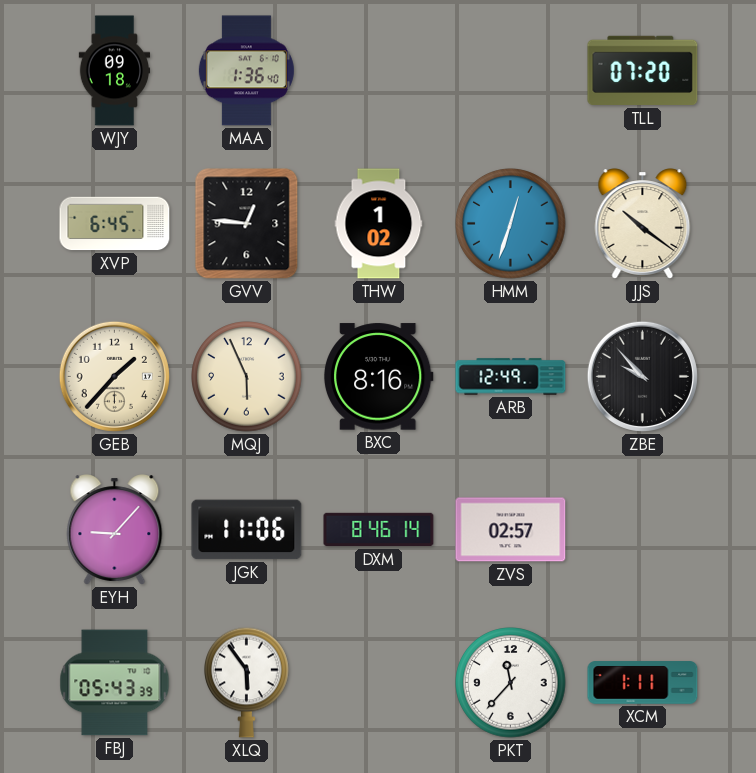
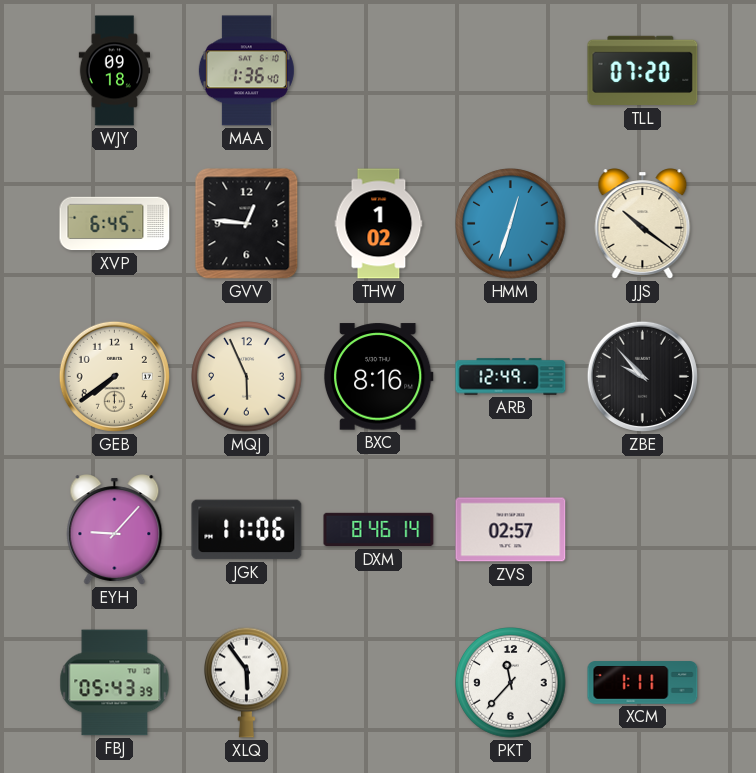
GEB: 1:37 -> 7:39
